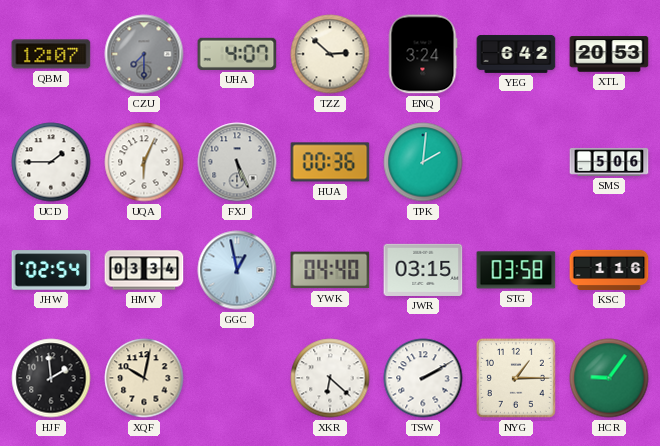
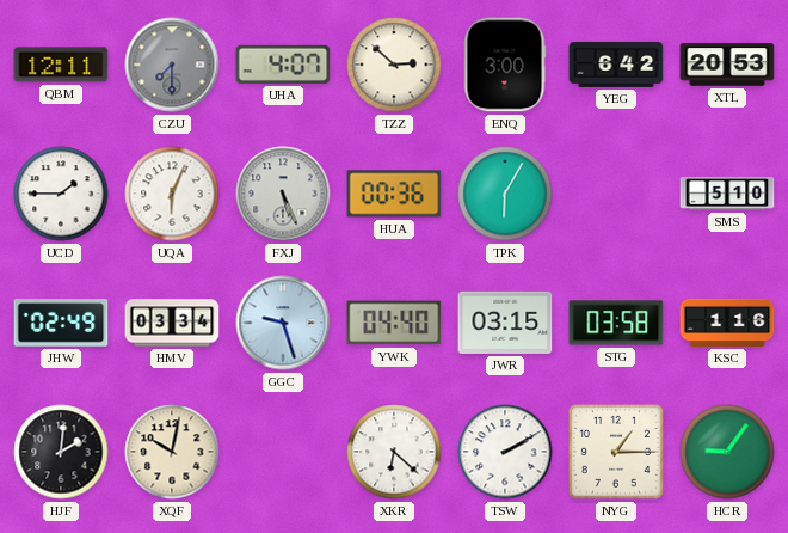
QBM: 12:07 -> 12:11
ENQ: 3:24 -> 3:00
TPK: 2:01 -> 6:05
SMS: 5:06 -> 5:10
JHW: 02:54 -> 02:49
GGC: 12:58 -> 9:27
HJF: 1:59 -> 2:01
